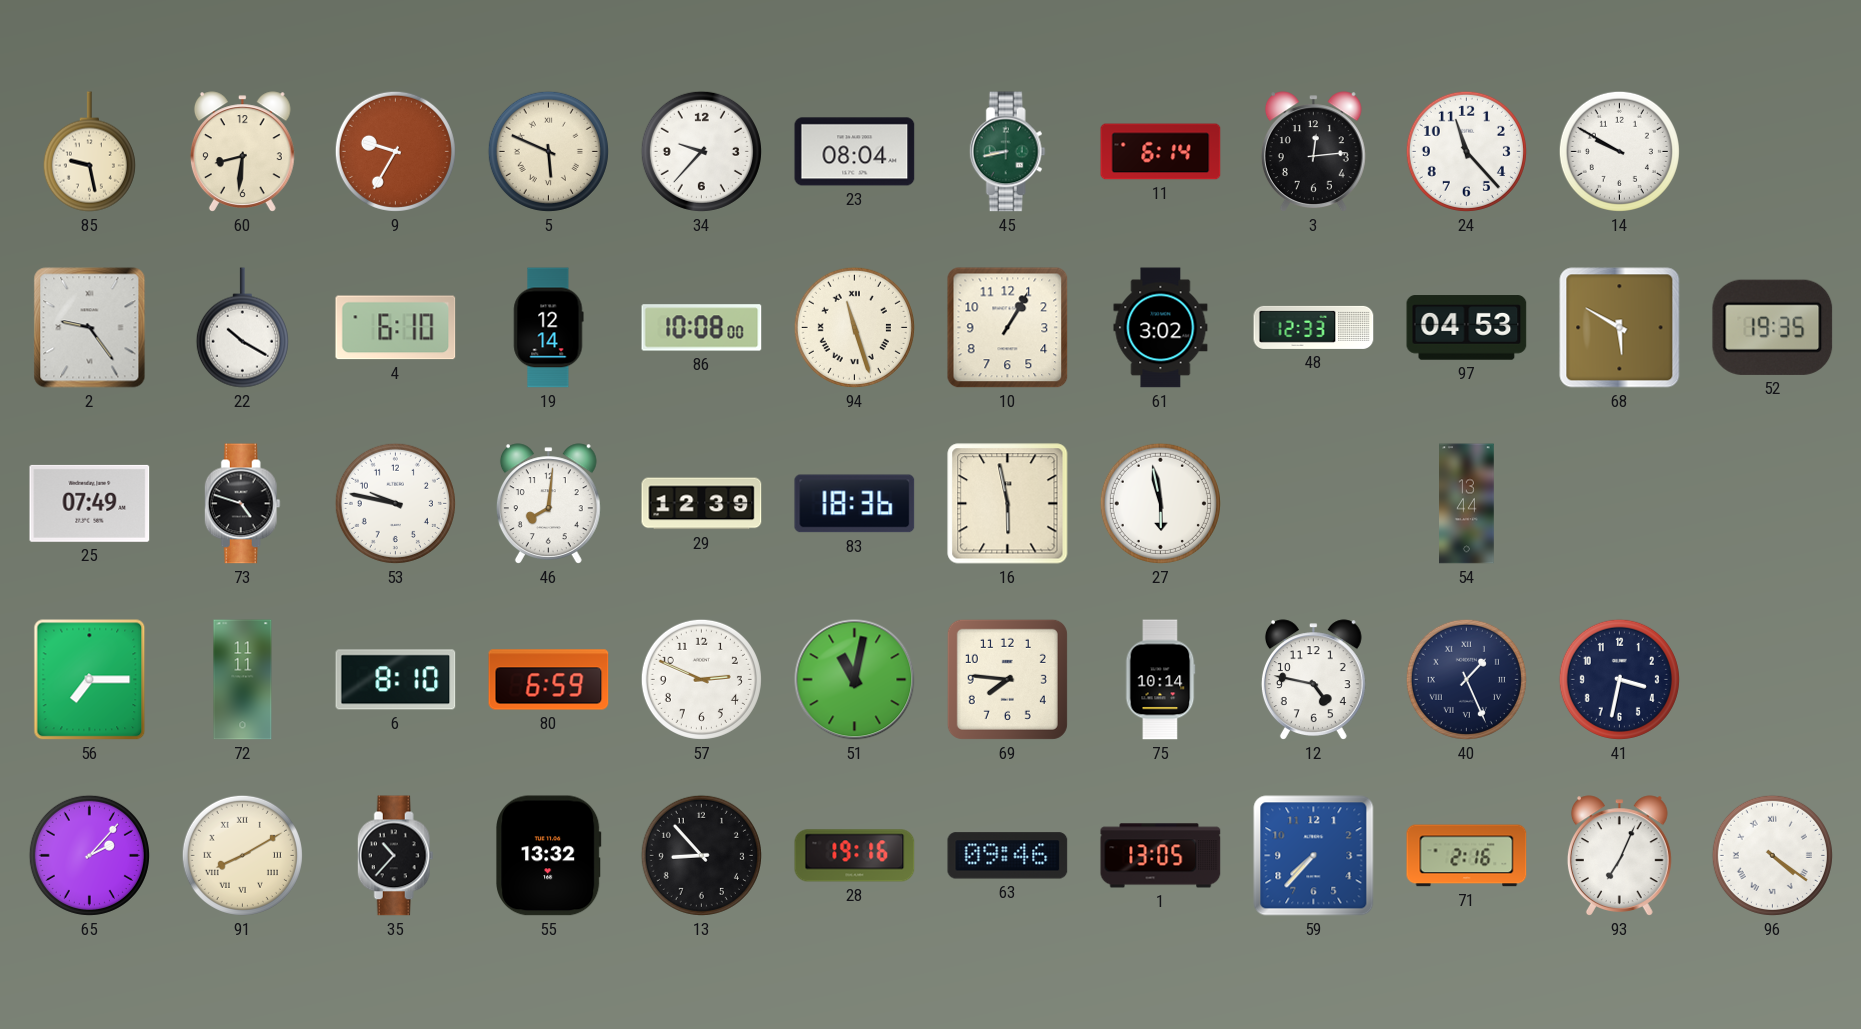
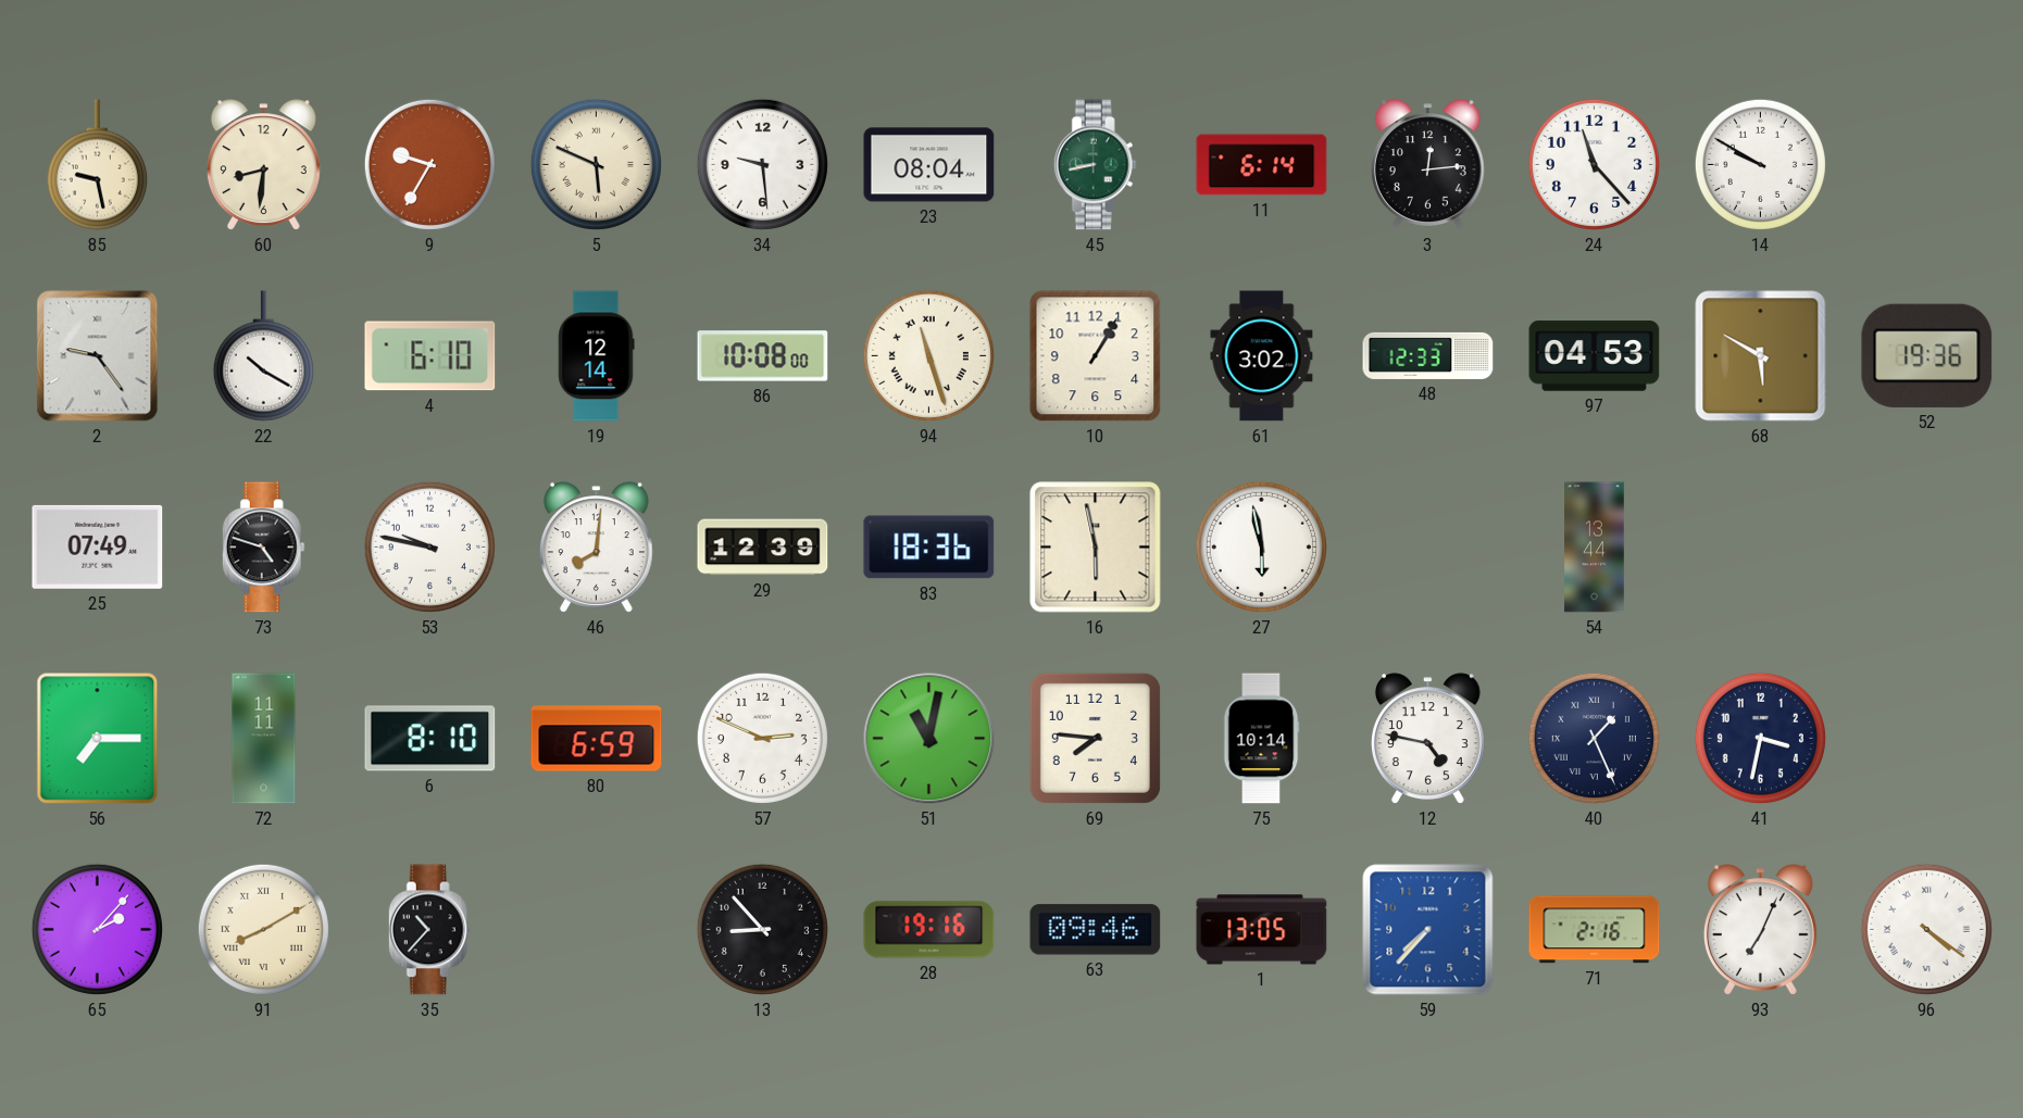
34: 9:37 -> 9:29
52: 19:35 -> 19:36
55: 13:32 -> none
